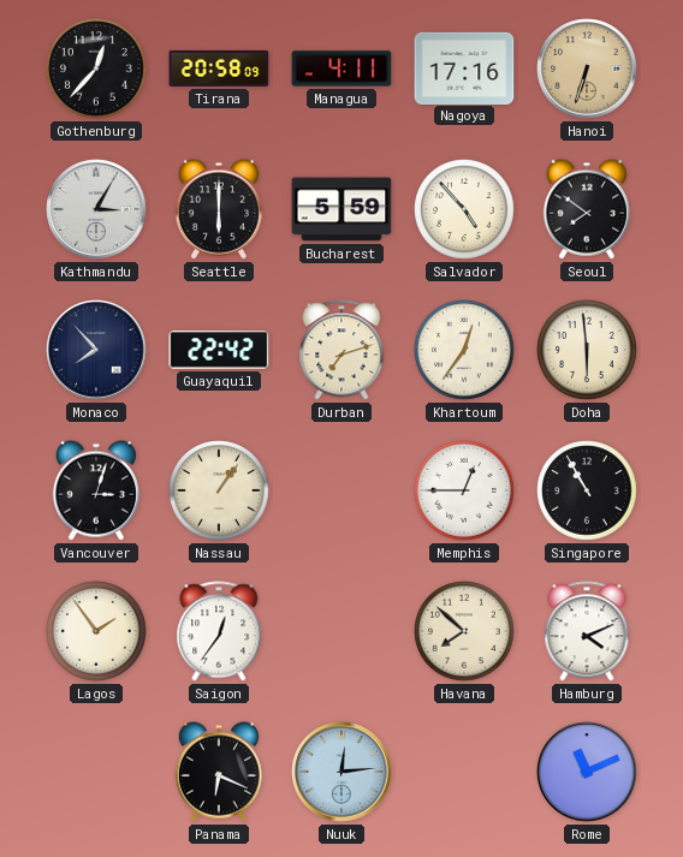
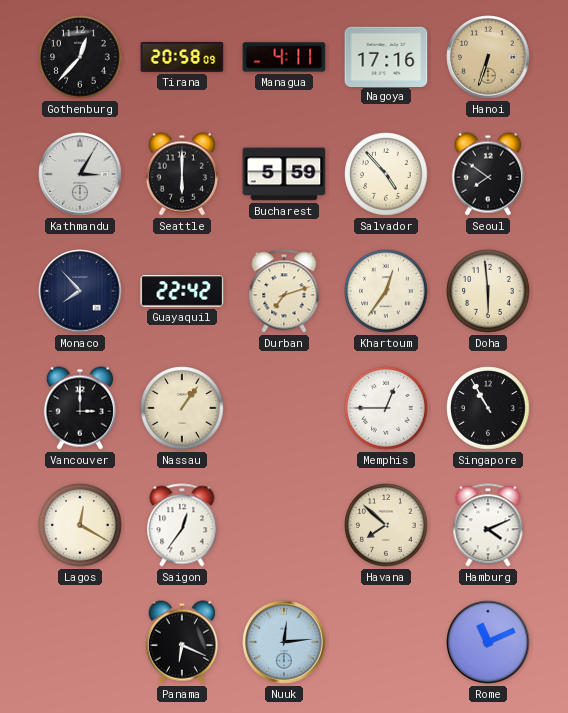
Vancouver: 3:03 -> 3:00
Lagos: 1:54 -> 12:20
